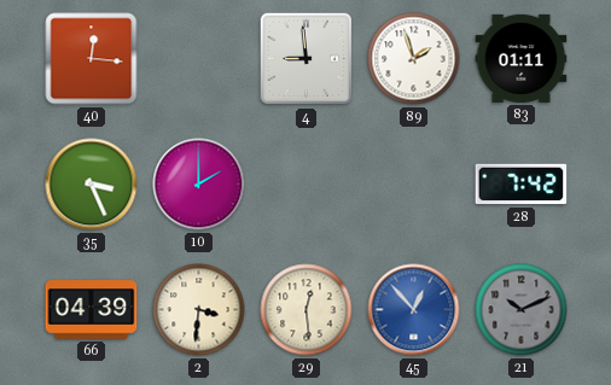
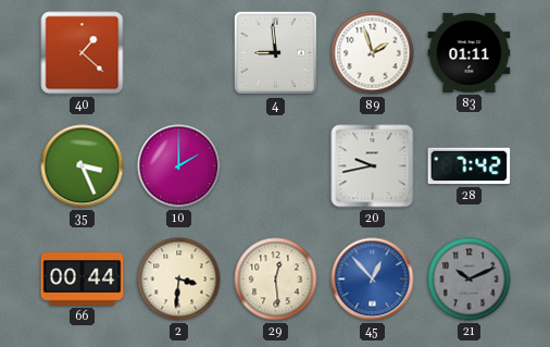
40: 12:16 -> 1:22
20: none -> 9:43
66: 04:39 -> 00:44
